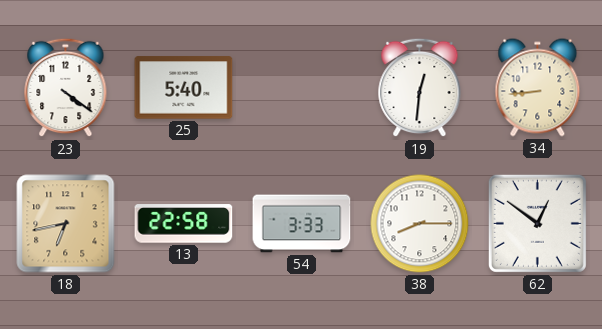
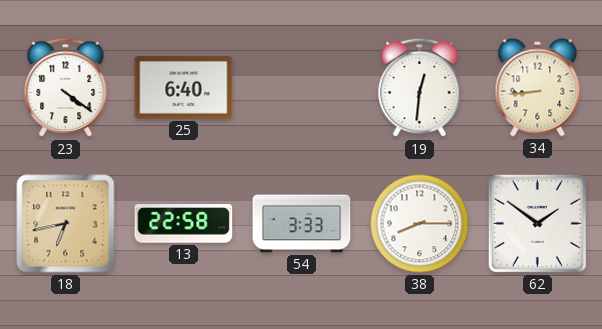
25: 5:40 -> 6:40
62: 12:51 -> 1:51
